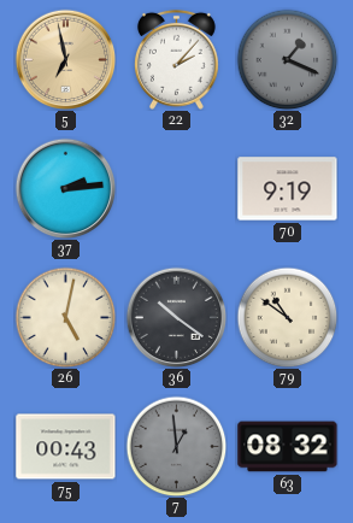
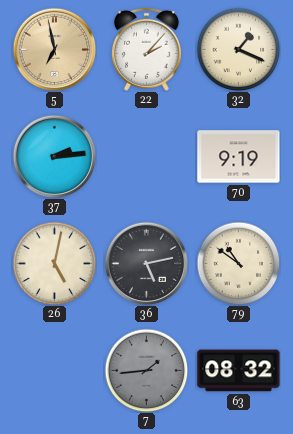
32 dial: grey -> cream
36: 10:21 -> 5:13
75: 00:43 -> none
7: 12:59 -> 1:44
